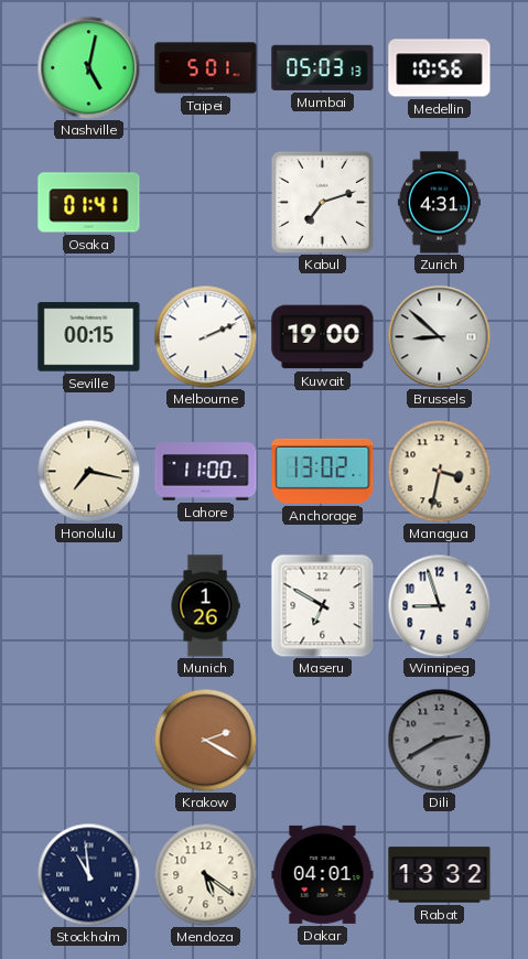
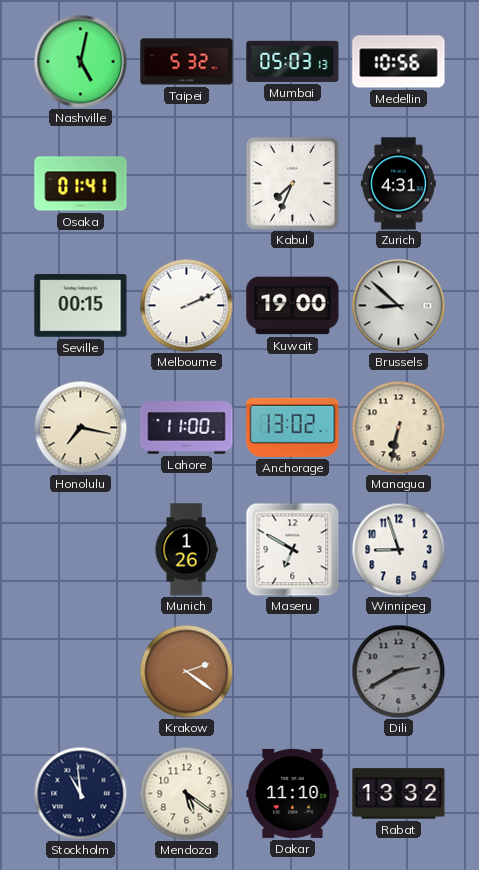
Taipei: 5:01 -> 5:32
Kabul: 7:12 -> 7:34
Managua: 3:32 -> 6:32
Krakow: 2:20 -> 2:21
Dakar: 04:01 -> 11:10
